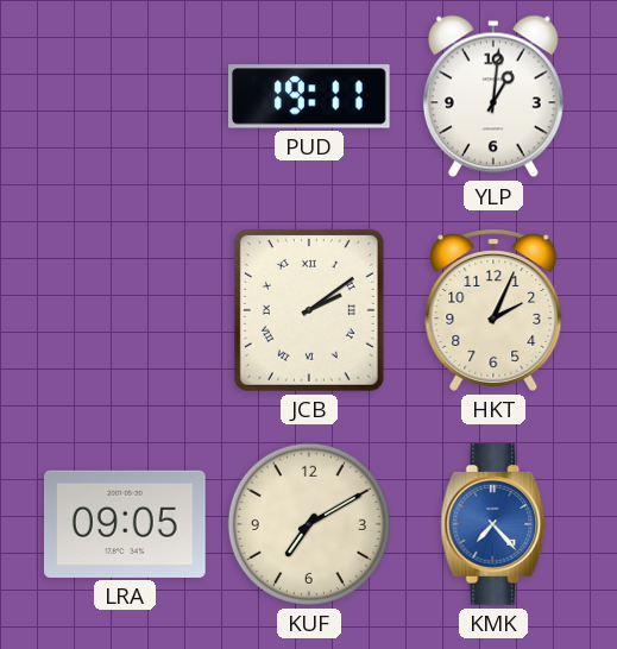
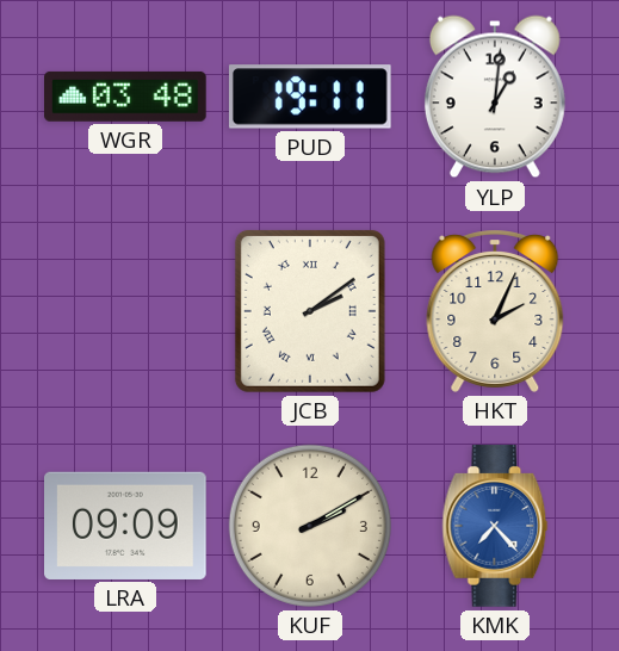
WGR: none -> 03:48
LRA: 09:05 -> 09:09
KUF: 7:10 -> 2:10
